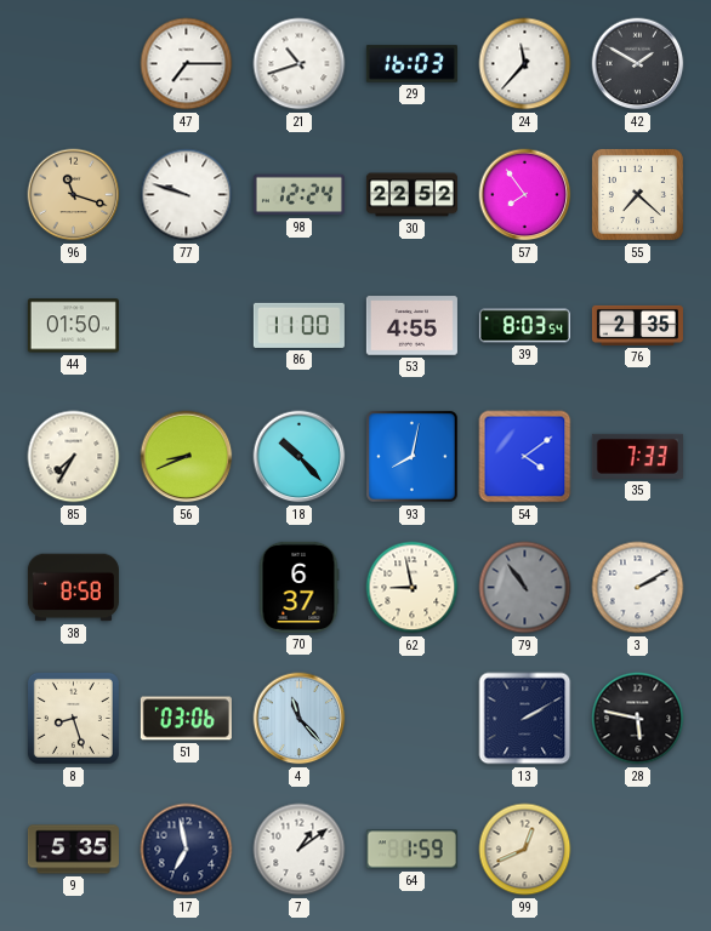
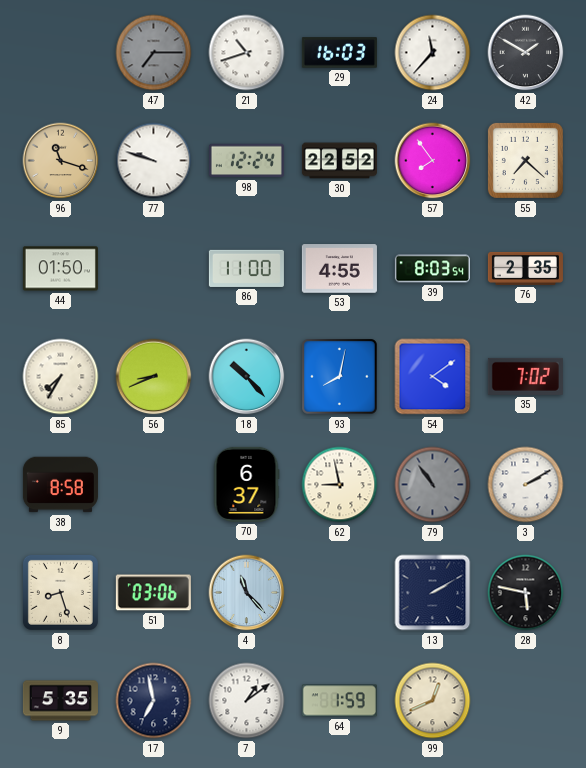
47 dial: white -> grey
35: 7:33 -> 7:02
